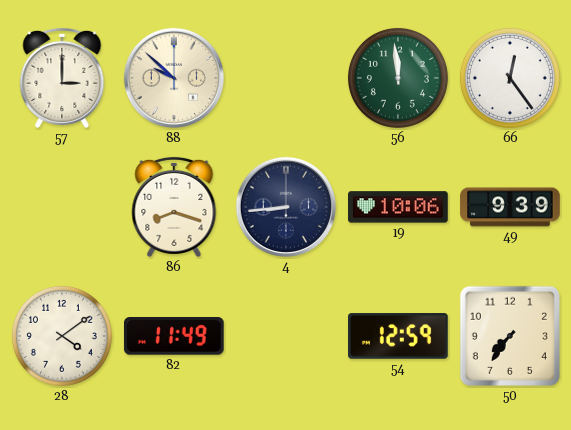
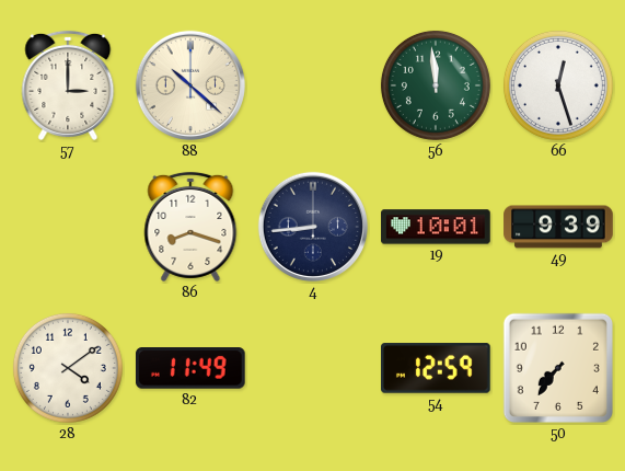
88: 9:52 -> 10:22
66: 12:24 -> 12:27
19: 10:06 -> 10:01
